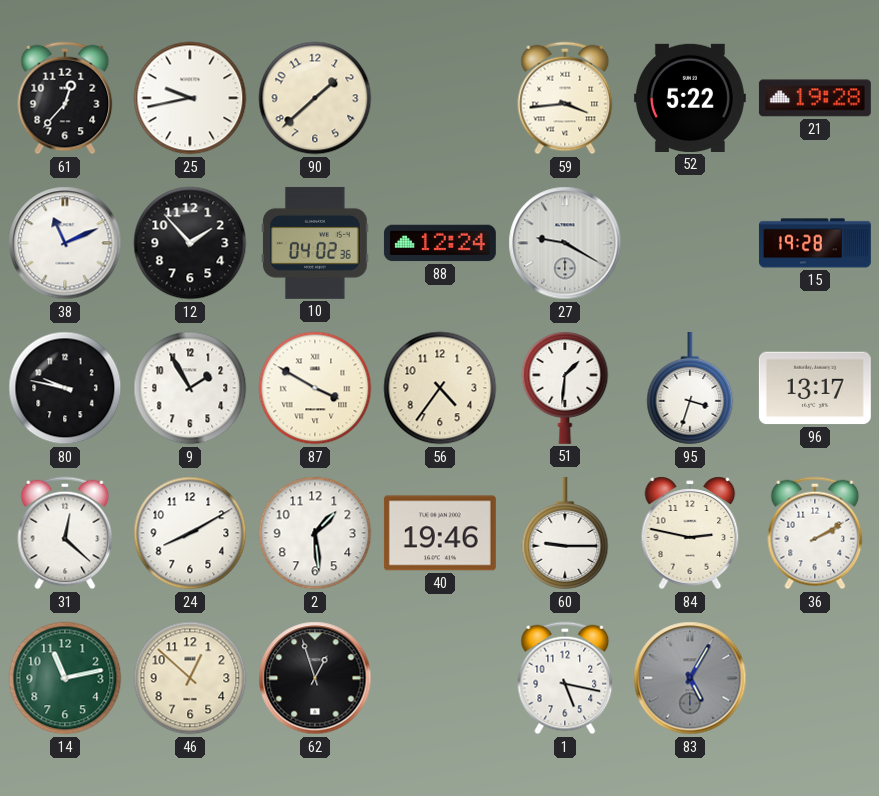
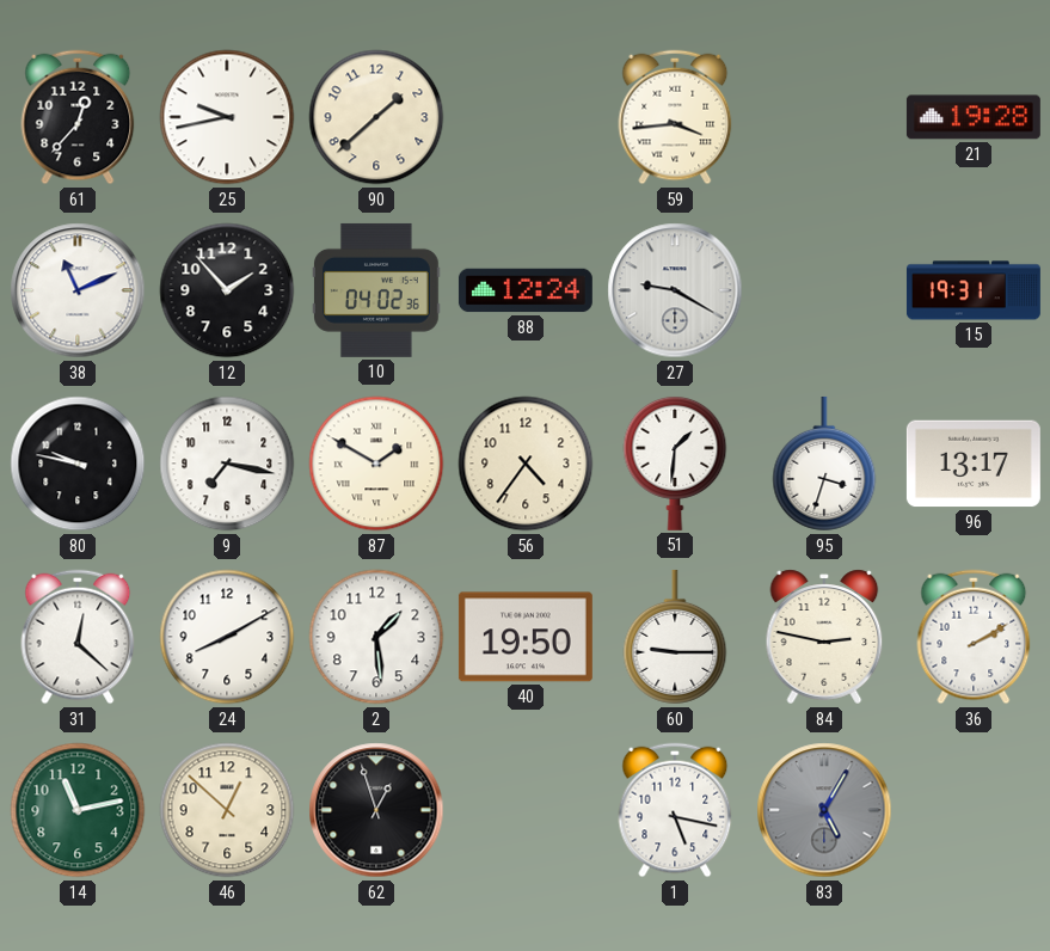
52: 5:22 -> none
15: 19:28 -> 19:31
9: 1:55 -> 7:17
87: 3:50 -> 1:50
40: 19:46 -> 19:50
